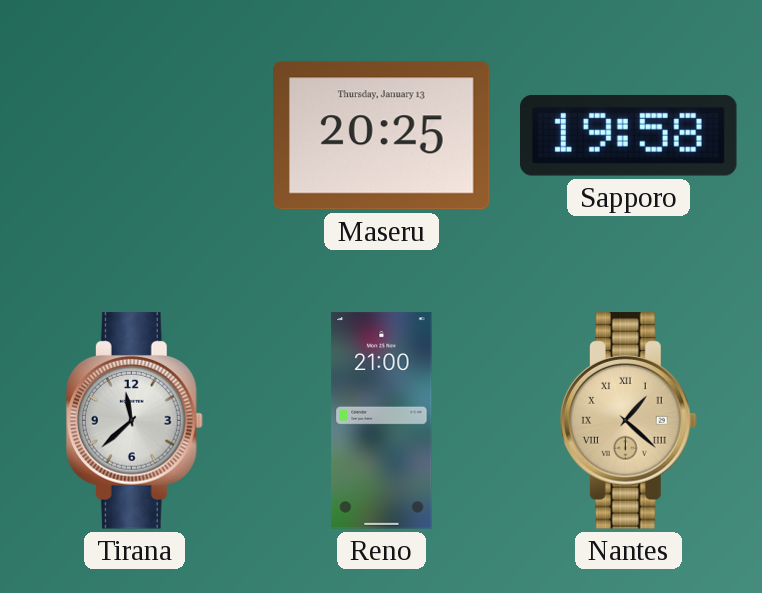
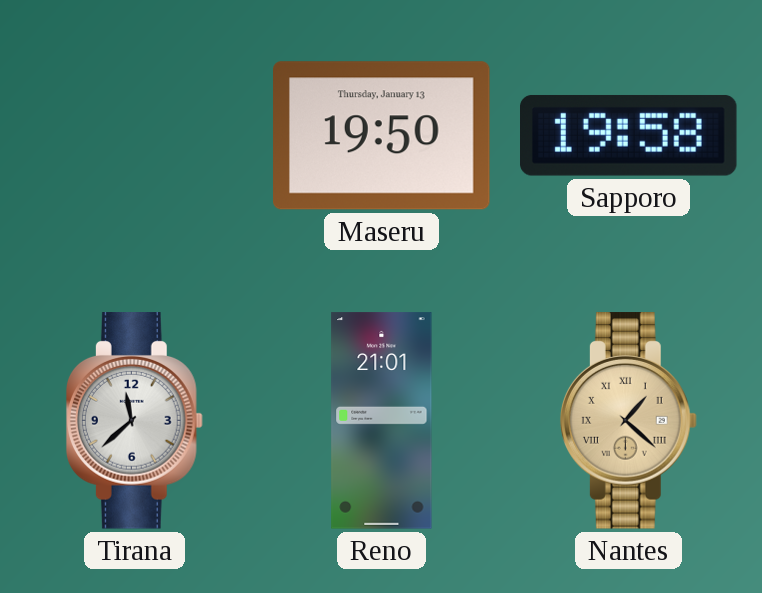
Maseru: 20:25 -> 19:50
Reno: 21:00 -> 21:01
